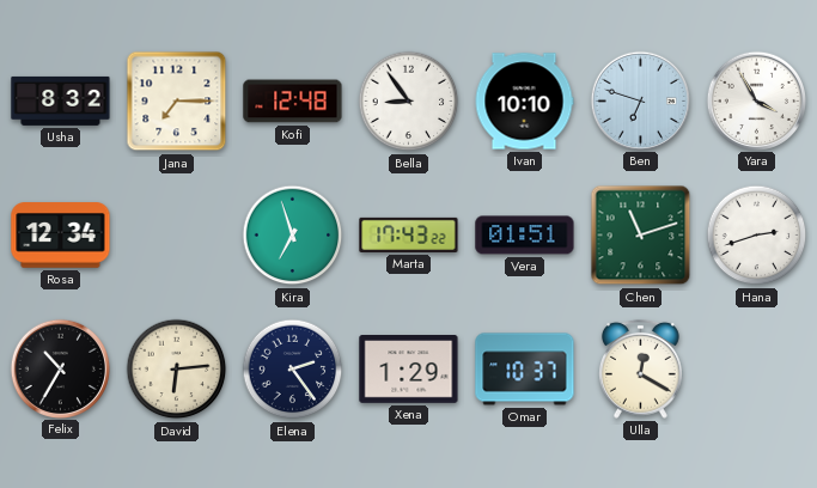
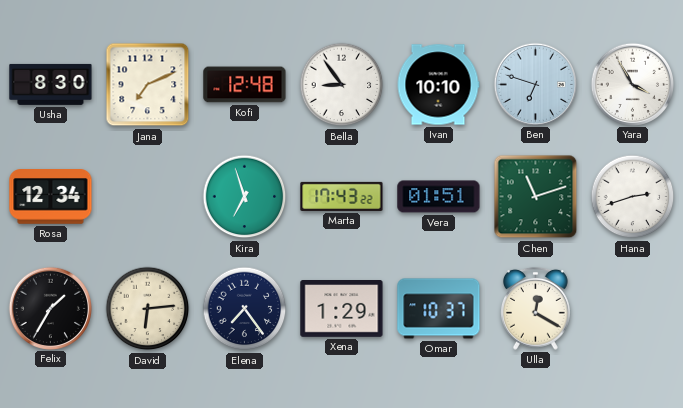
Usha: 8:32 -> 8:30
Jana: 7:15 -> 7:11
Felix: 10:35 -> 1:35
Elena: 2:24 -> 7:24
